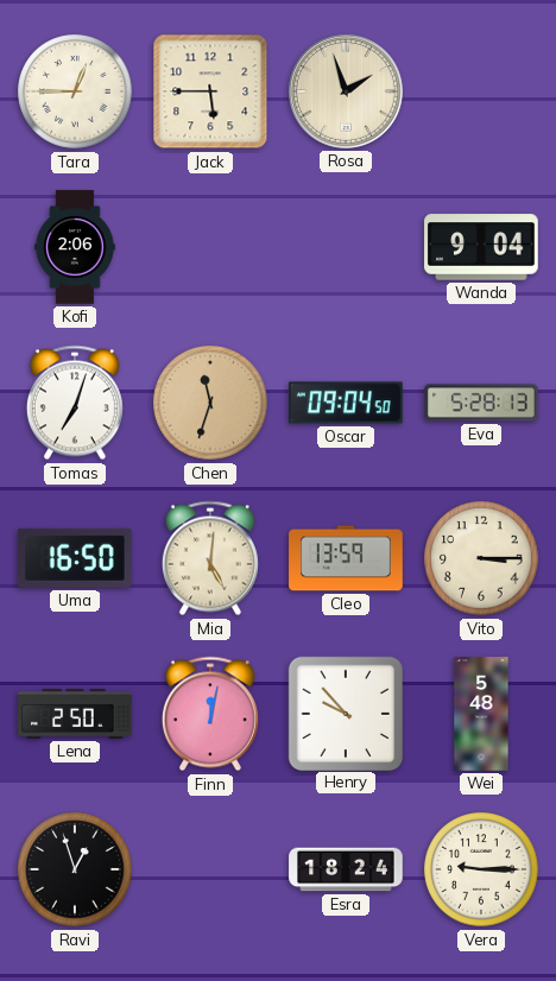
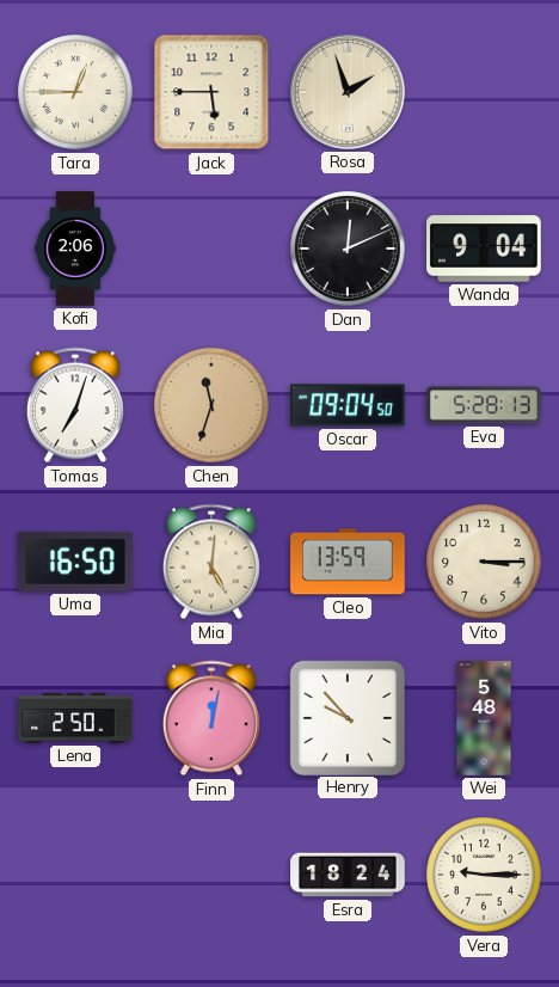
Dan: none -> 12:11
Ravi: 12:57 -> none
